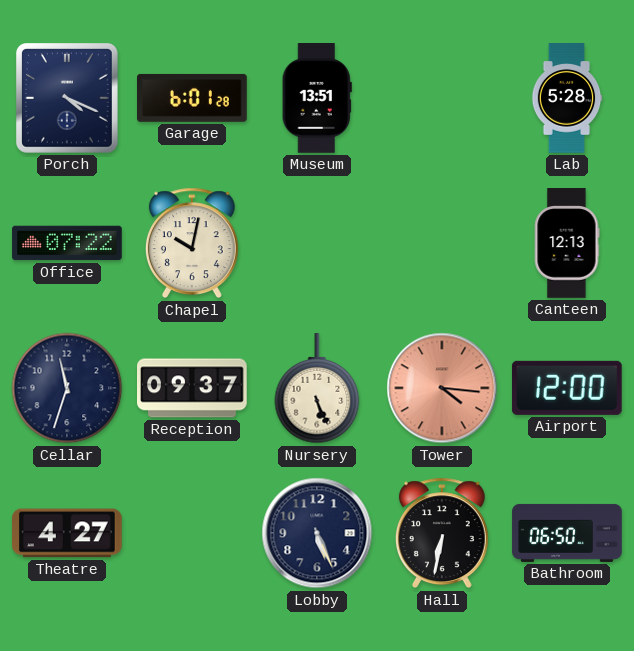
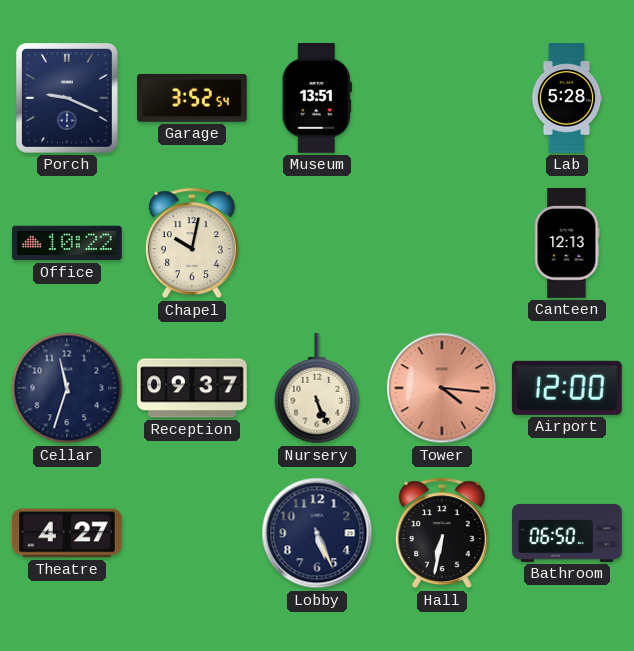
Porch: 4:19 -> 9:19
Garage: 6:01 -> 3:52
Office: 07:22 -> 10:22
